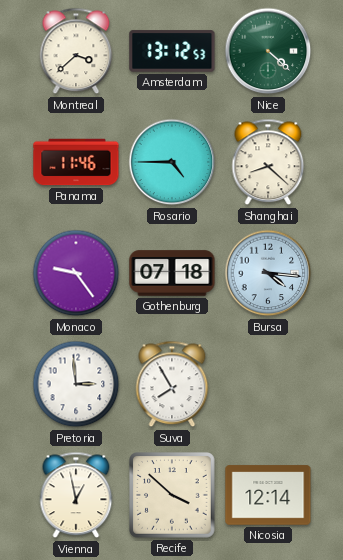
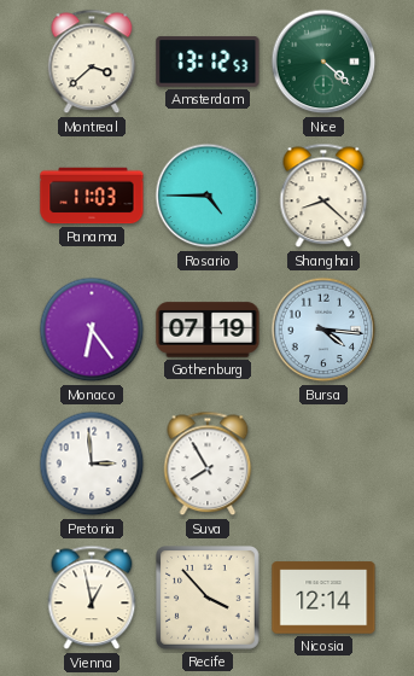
Panama: 11:46 -> 11:03
Monaco: 9:24 -> 6:24
Gothenburg: 07:18 -> 07:19
Recife: 3:52 -> 3:53
